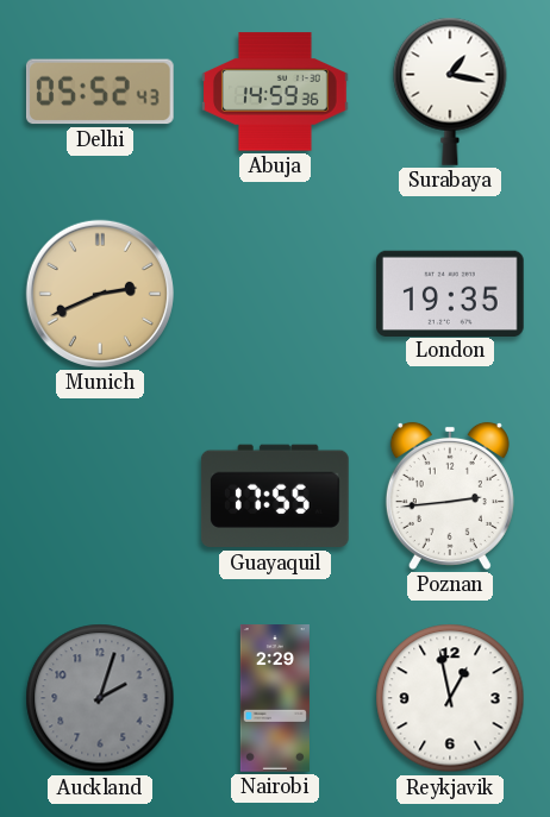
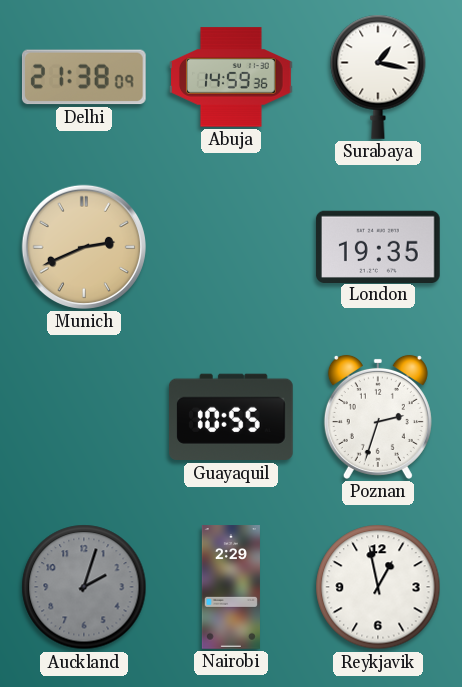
Delhi: 05:52 -> 21:38
Guayaquil: 17:55 -> 10:55
Poznan: 2:44 -> 2:33
